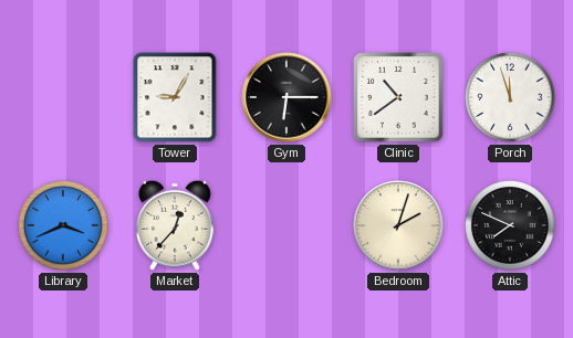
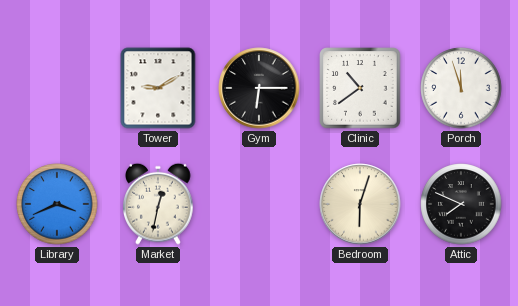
Tower: 9:05 -> 9:10
Market: 12:37 -> 12:32
Bedroom: 2:03 -> 6:03
